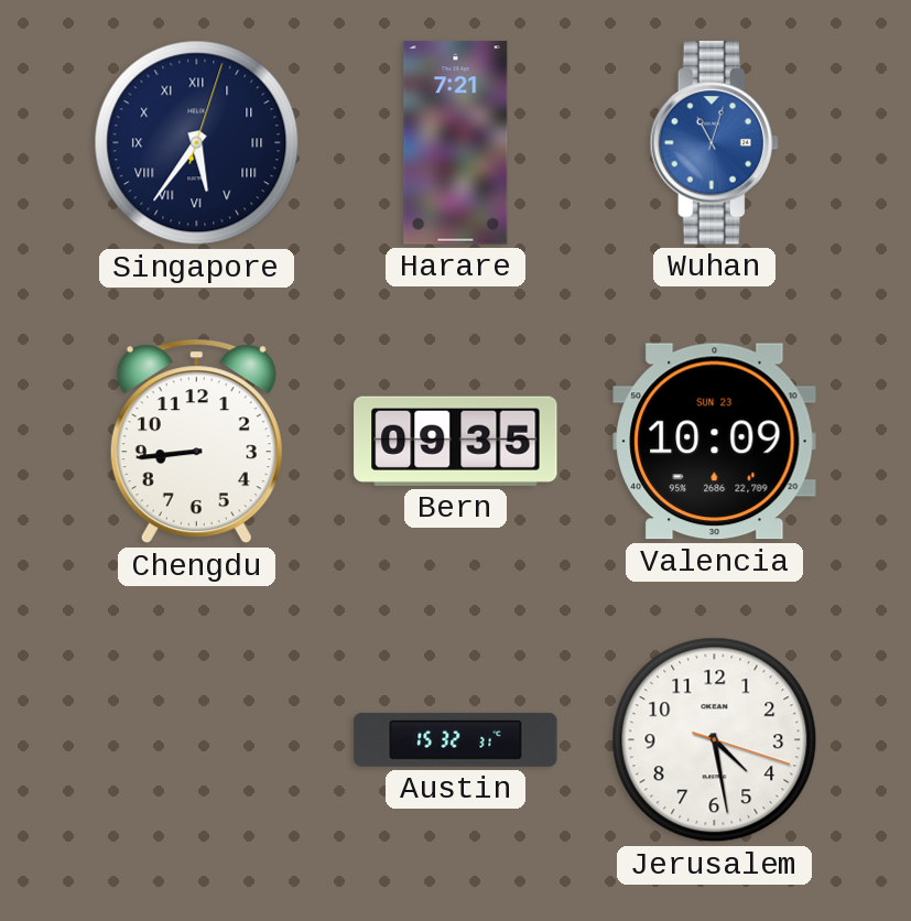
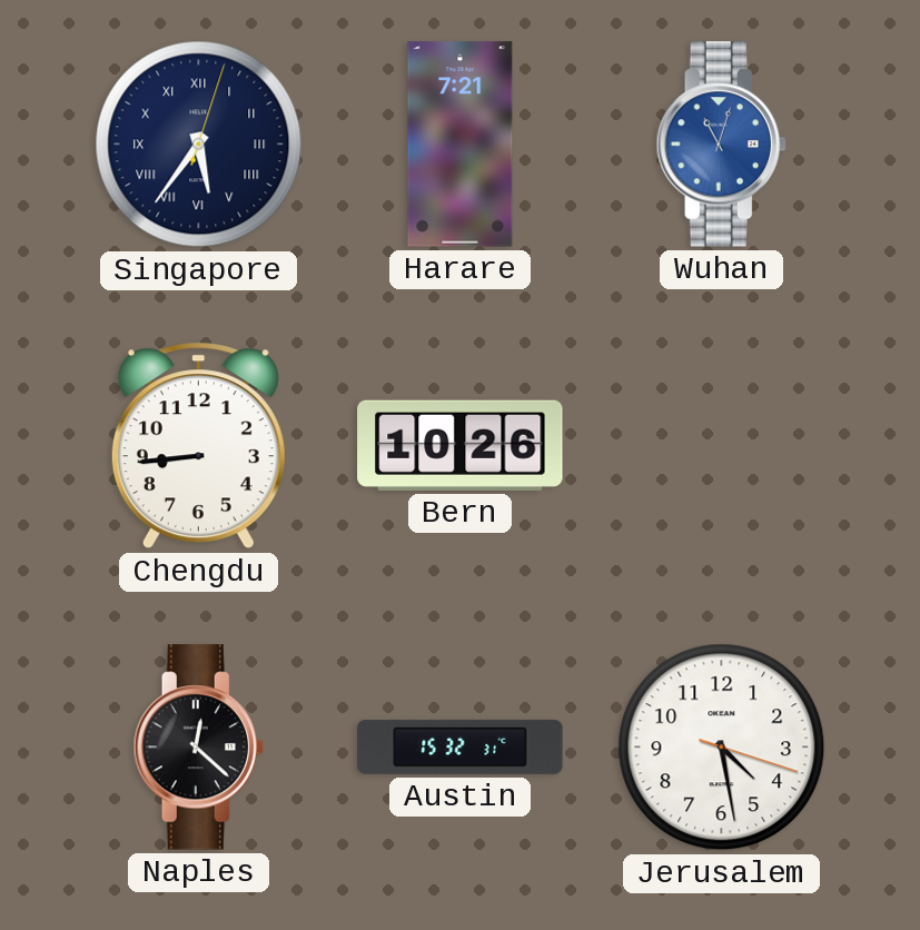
Bern: 09:35 -> 10:26
Valencia: 10:09 -> none
Naples: none -> 12:22
